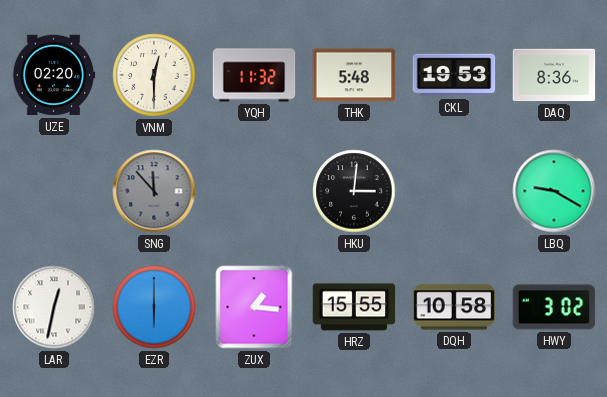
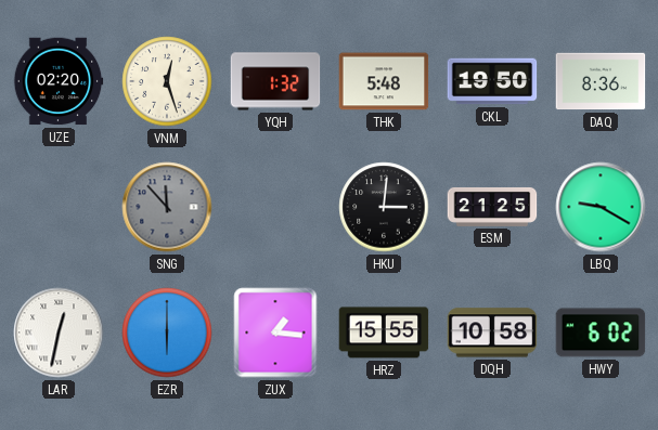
VNM: 12:30 -> 12:27
YQH: 11:32 -> 1:32
CKL: 19:53 -> 19:50
ESM: none -> 21:25
HWY: 3:02 -> 6:02
